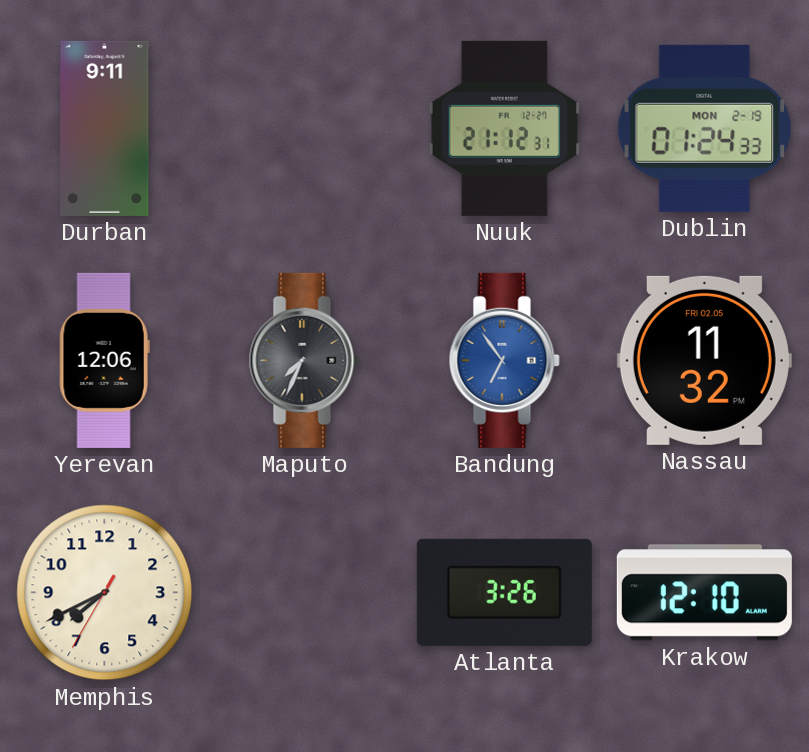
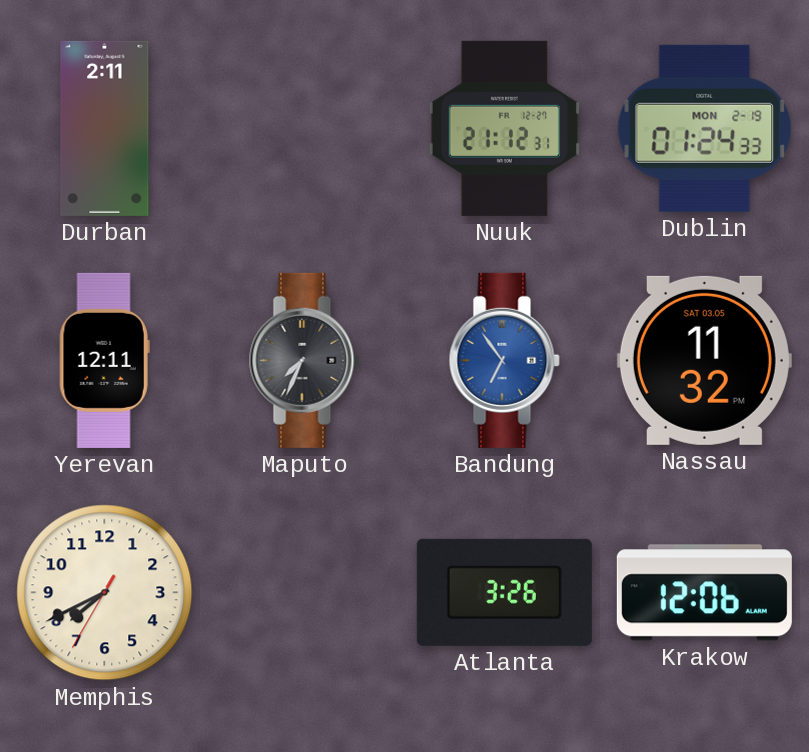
Durban: 9:11 -> 2:11
Yerevan: 12:06 -> 12:11
Nassau date: FRI 02.05 -> SAT 03.05
Krakow: 12:10 -> 12:06
